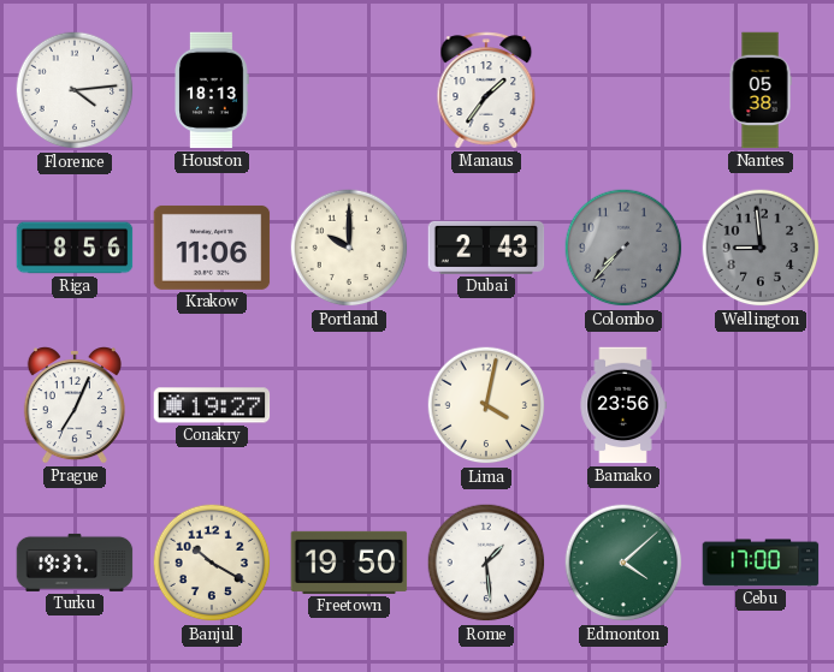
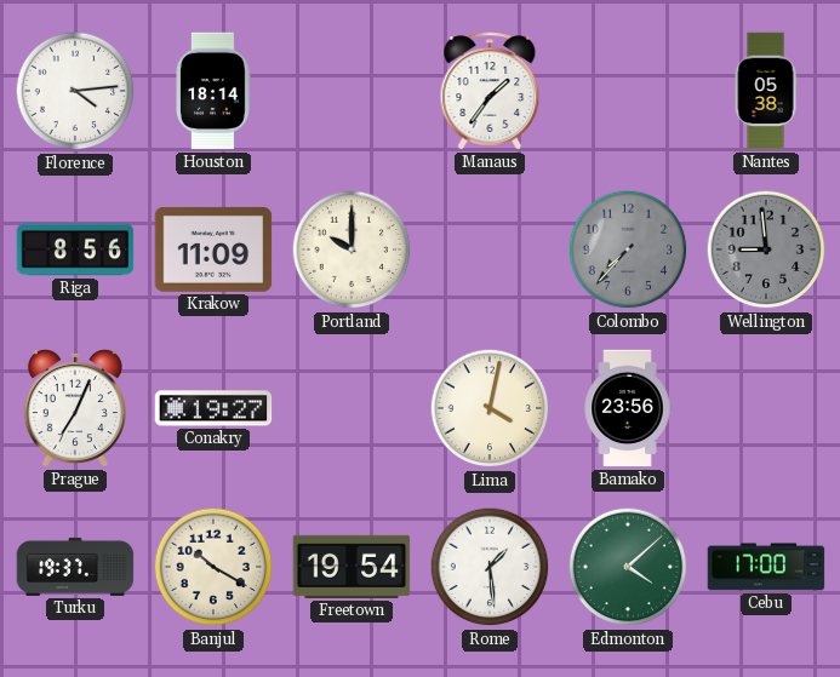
Houston: 18:13 -> 18:14
Krakow: 11:06 -> 11:09
Dubai: 2:43 -> none
Freetown: 19:50 -> 19:54
